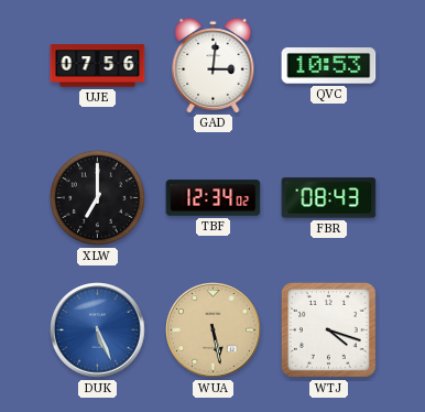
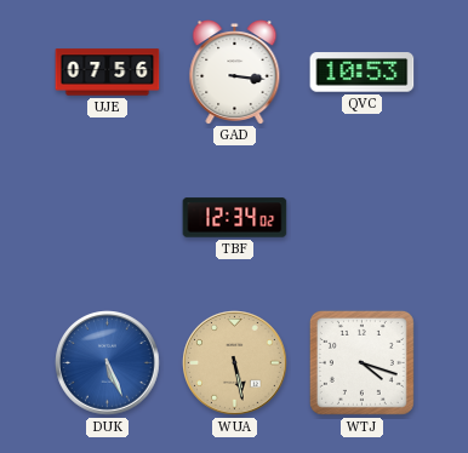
GAD: 3:01 -> 3:16
XLW: 7:00 -> none
FBR: 08:43 -> none
